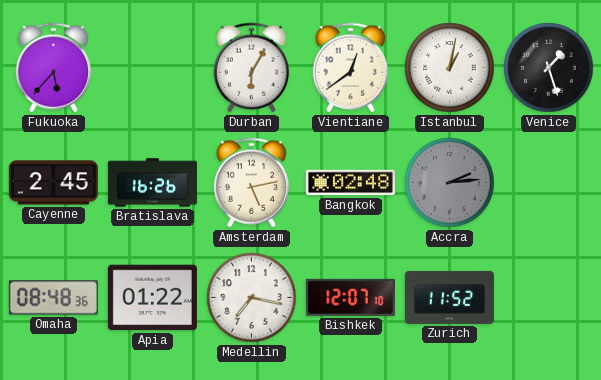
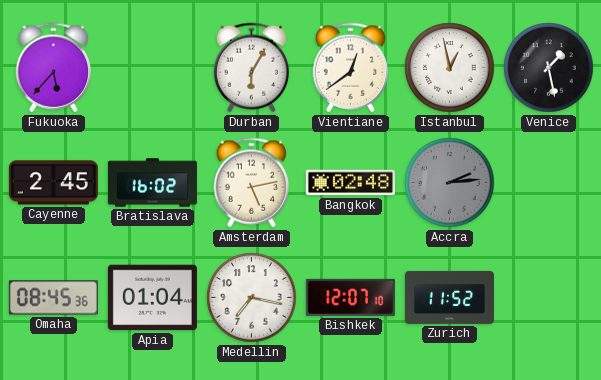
Istanbul: 1:02 -> 12:58
Venice: 1:27 -> 1:28
Bratislava: 16:26 -> 16:02
Omaha: 08:48 -> 08:45
Apia: 01:22 -> 01:04
